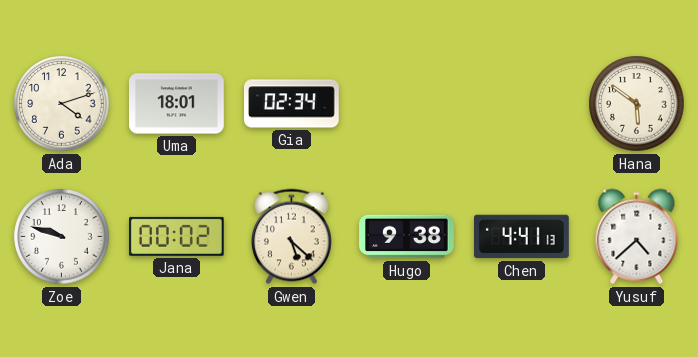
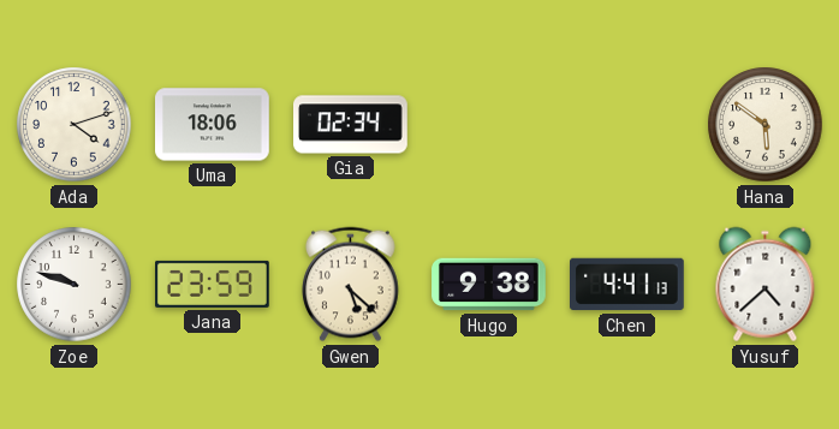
Uma: 18:01 -> 18:06
Jana: 00:02 -> 23:59
